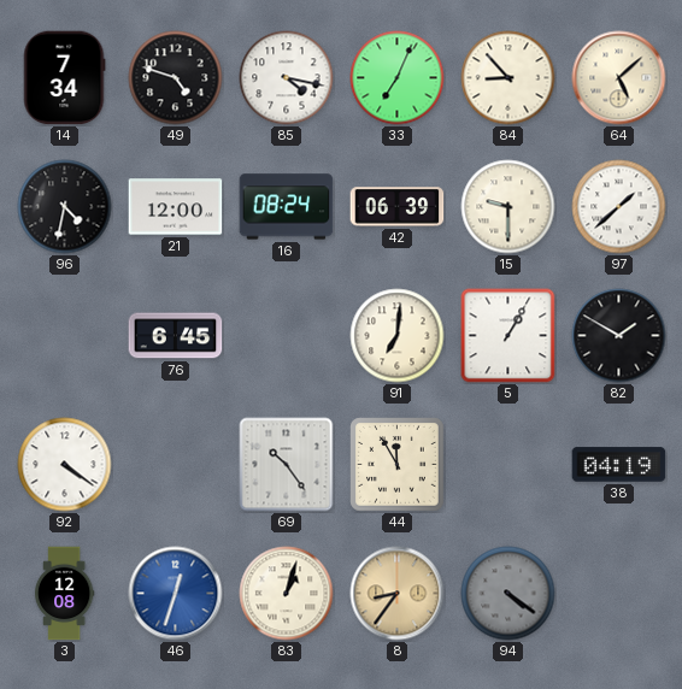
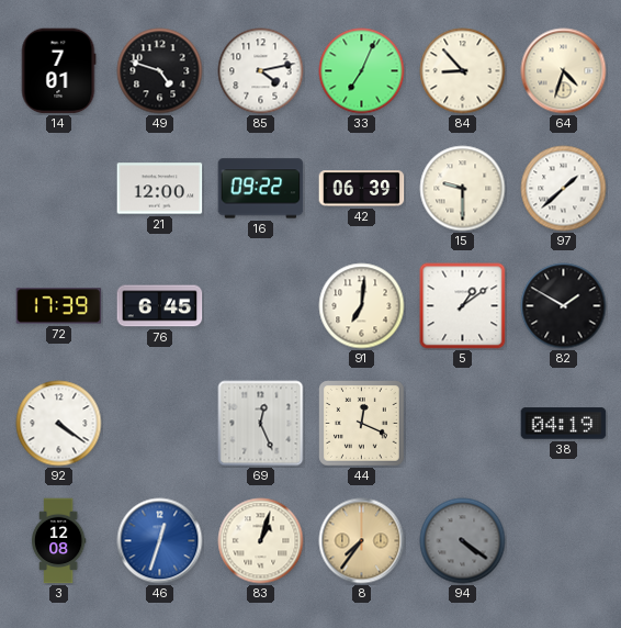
14: 7:34 -> 7:01
85: 4:17 -> 4:13
64: 5:08 -> 4:33
96: 4:32 -> none
16: 08:24 -> 09:22
72: none -> 17:39
5: 1:05 -> 1:09
69: 10:24 -> 12:26
44: 11:55 -> 12:19
8: 8:36 -> 7:36
